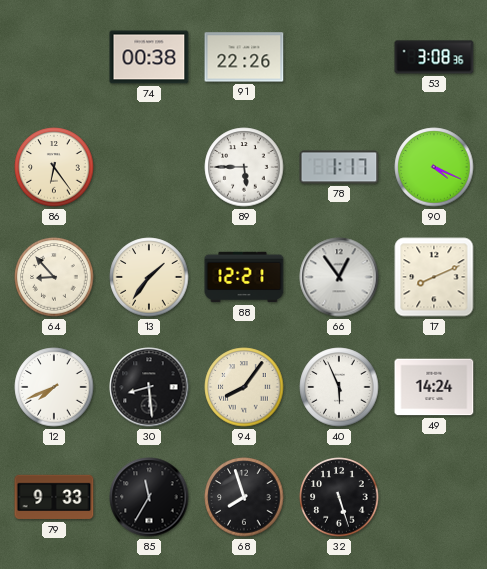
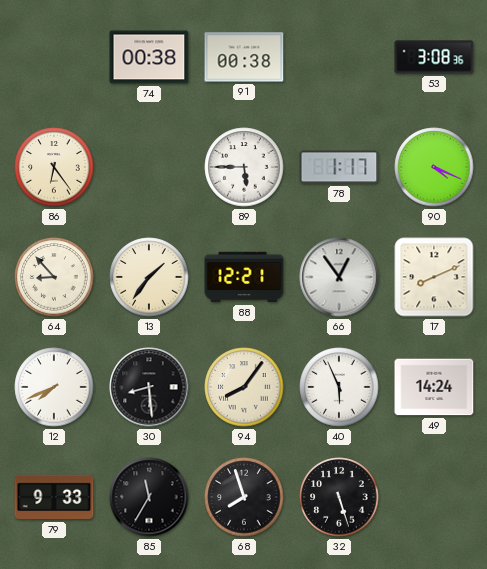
91: 22:26 -> 00:38
